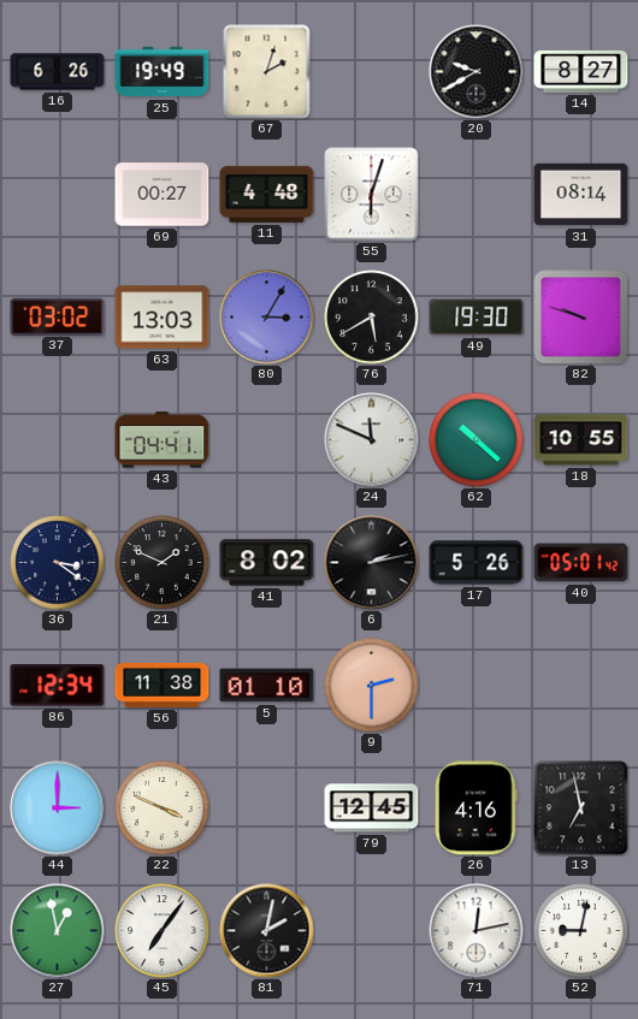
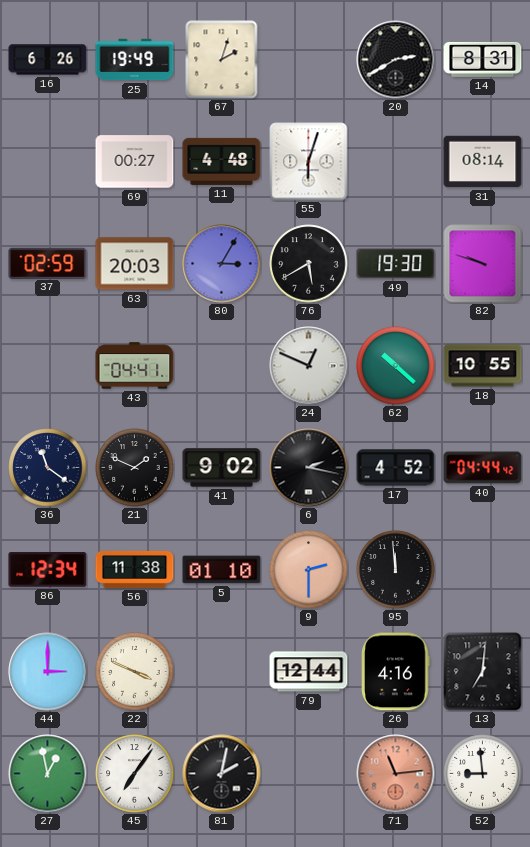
20: 9:40 -> 2:40
14: 8:27 -> 8:31
37: 03:02 -> 02:59
63: 13:03 -> 20:03
24: 11:49 -> 12:49
36: 3:21 -> 11:21
41: 8:02 -> 9:02
6: 2:13 -> 2:17
17: 5:26 -> 4:52
40: 05:01 -> 04:44
95: none -> 11:59
79: 12:45 -> 12:44
13: 6:58 -> 7:01
71: 12:13 -> 11:14
71 dial: white -> salmon
52: 9:02 -> 8:59
